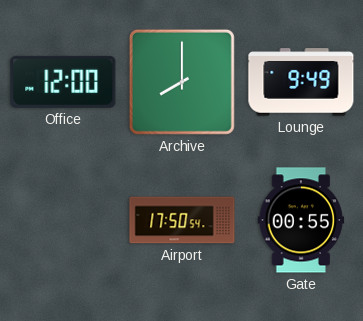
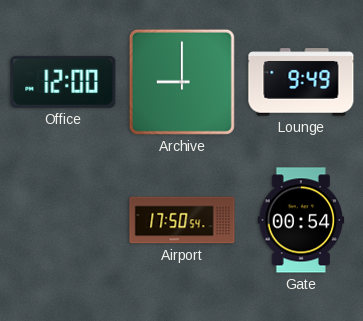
Archive: 8:00 -> 9:00
Gate: 00:55 -> 00:54
